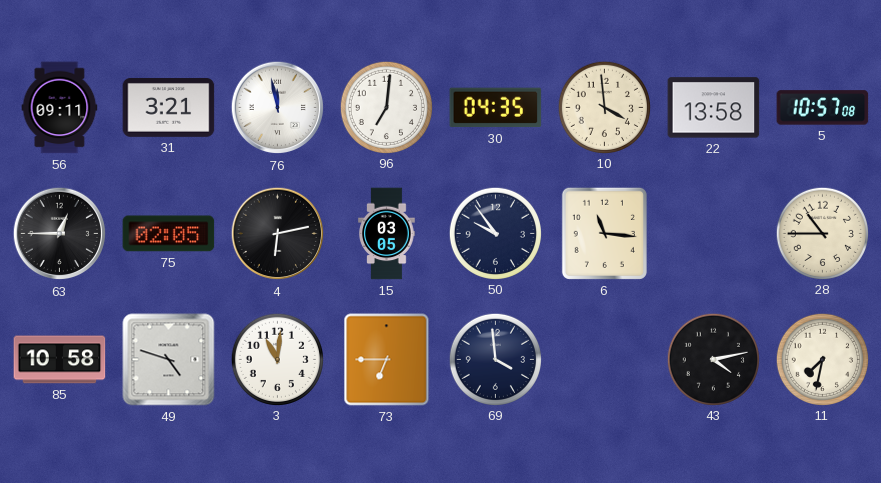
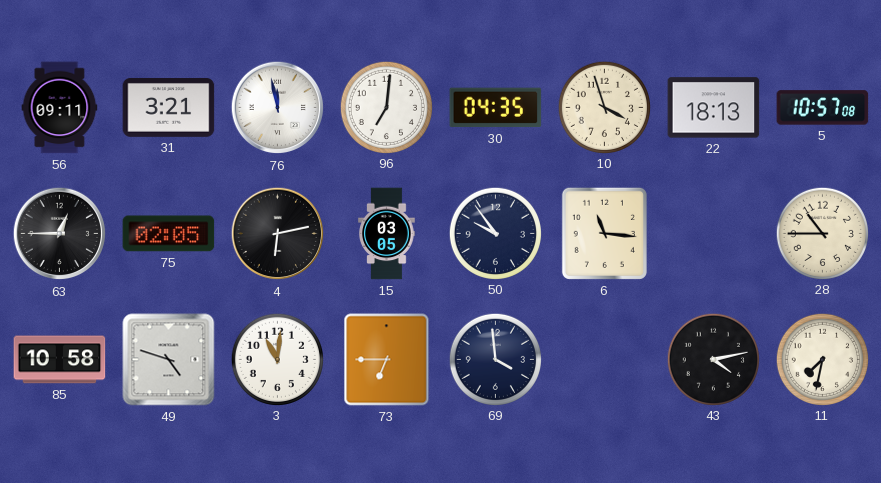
10: 3:59 -> 3:57
22: 13:58 -> 18:13
